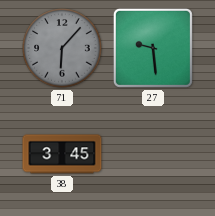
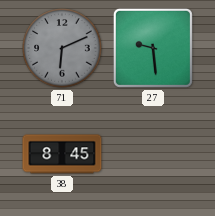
71: 6:07 -> 6:11
38: 3:45 -> 8:45
